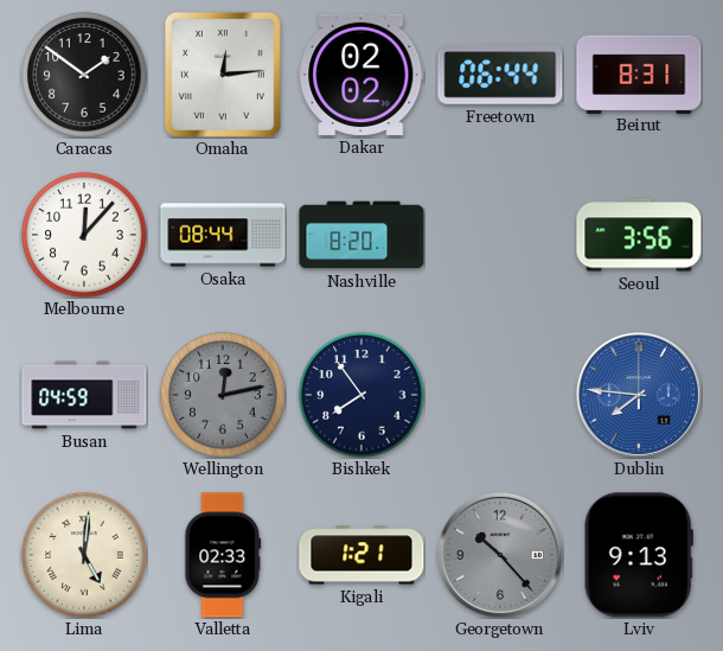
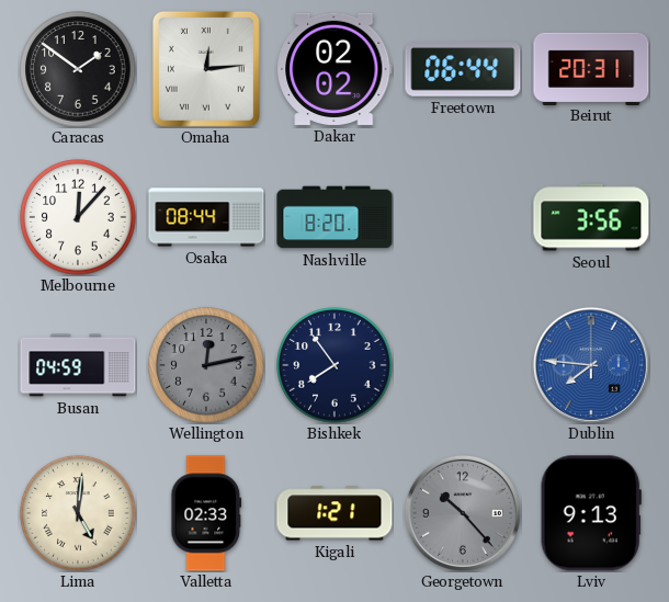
Beirut: 8:31 -> 20:31
